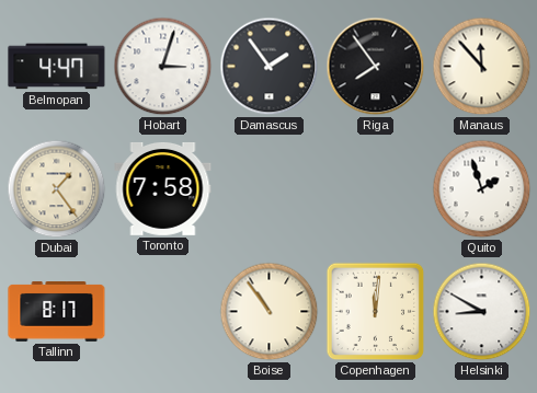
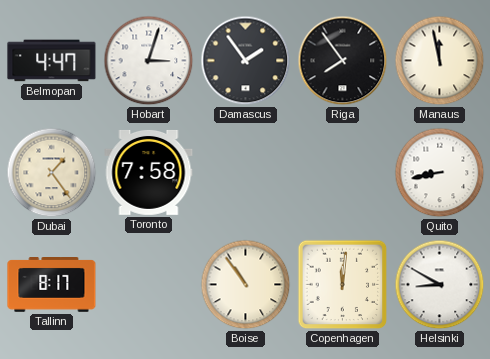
Manaus: 11:53 -> 11:58
Quito: 1:57 -> 8:43
